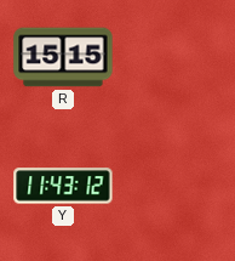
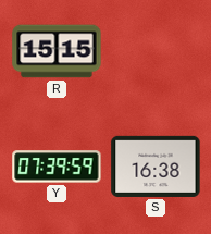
Y: 11:43 -> 07:39
S: none -> 16:38
